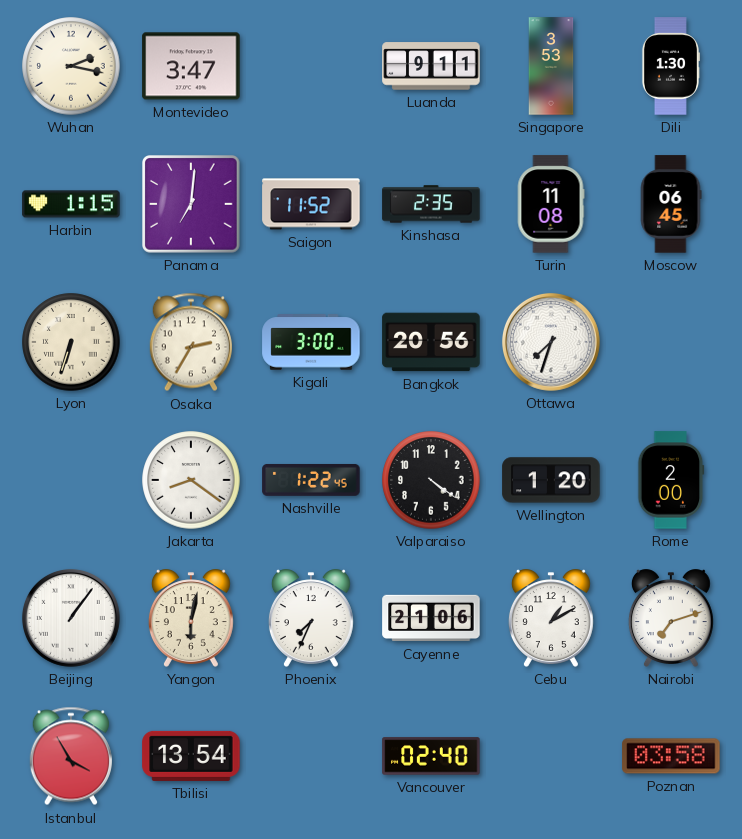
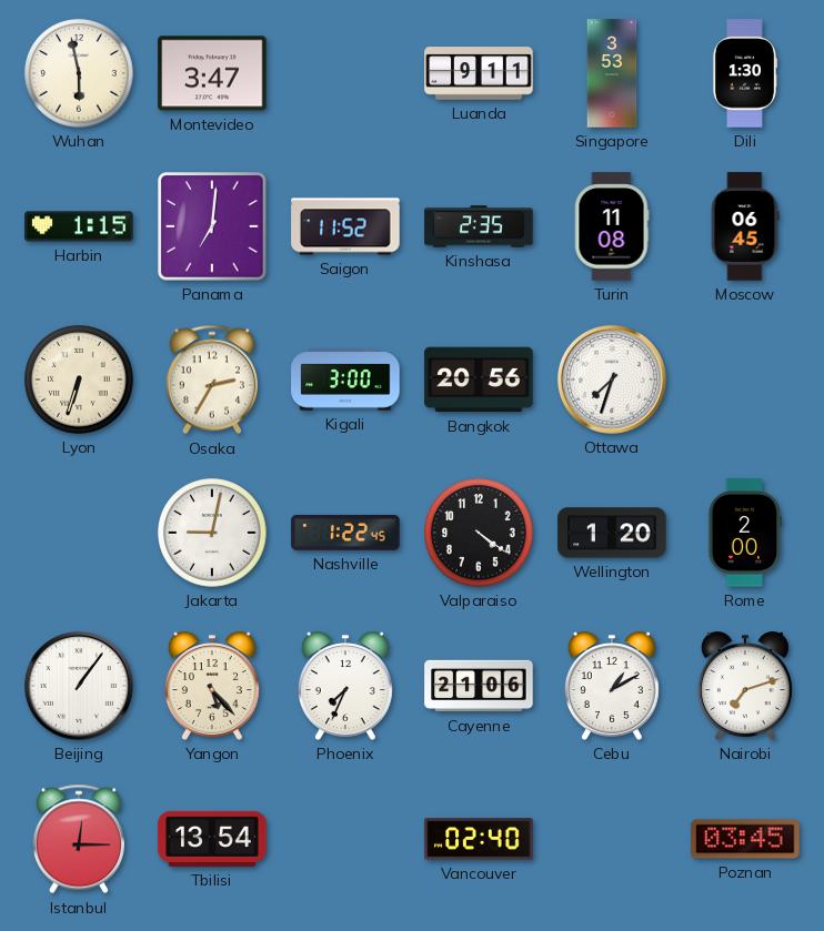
Wuhan: 2:17 -> 5:58
Jakarta: 8:21 -> 9:02
Yangon: 6:02 -> 5:23
Istanbul: 3:55 -> 12:15
Poznan: 03:58 -> 03:45
